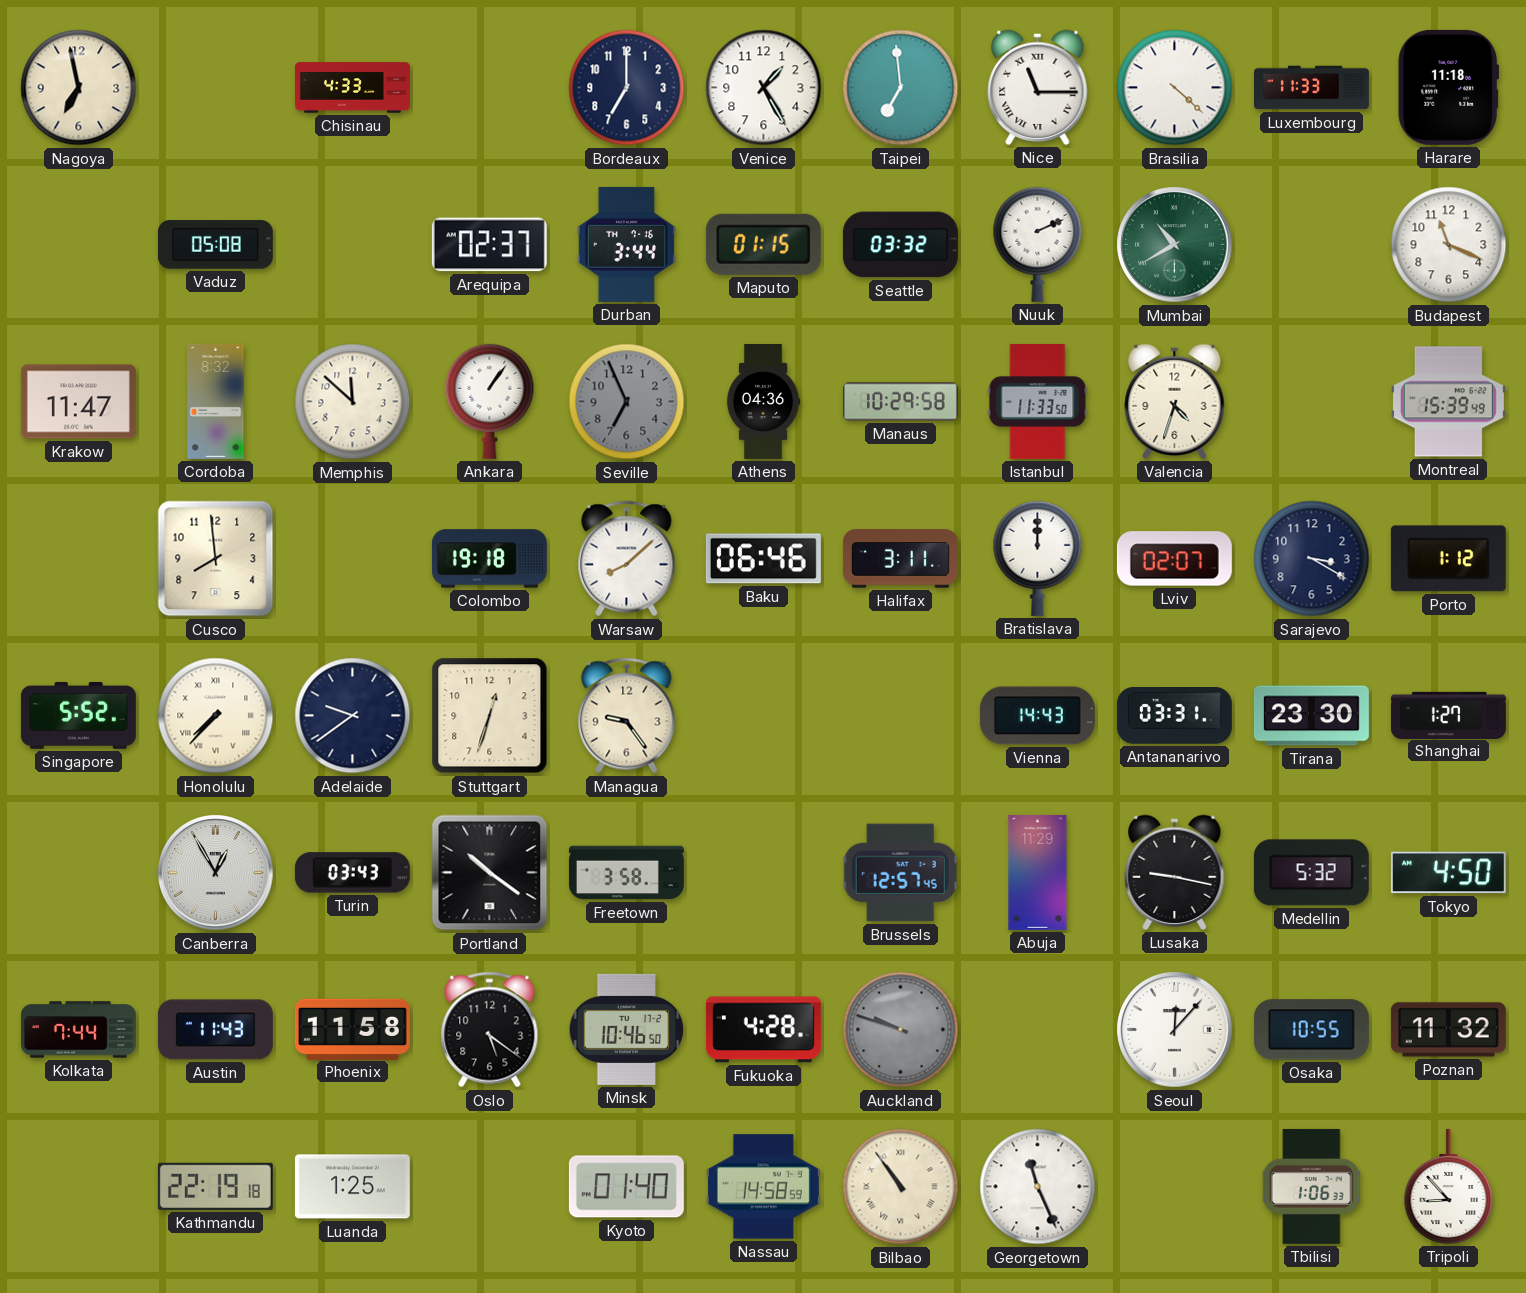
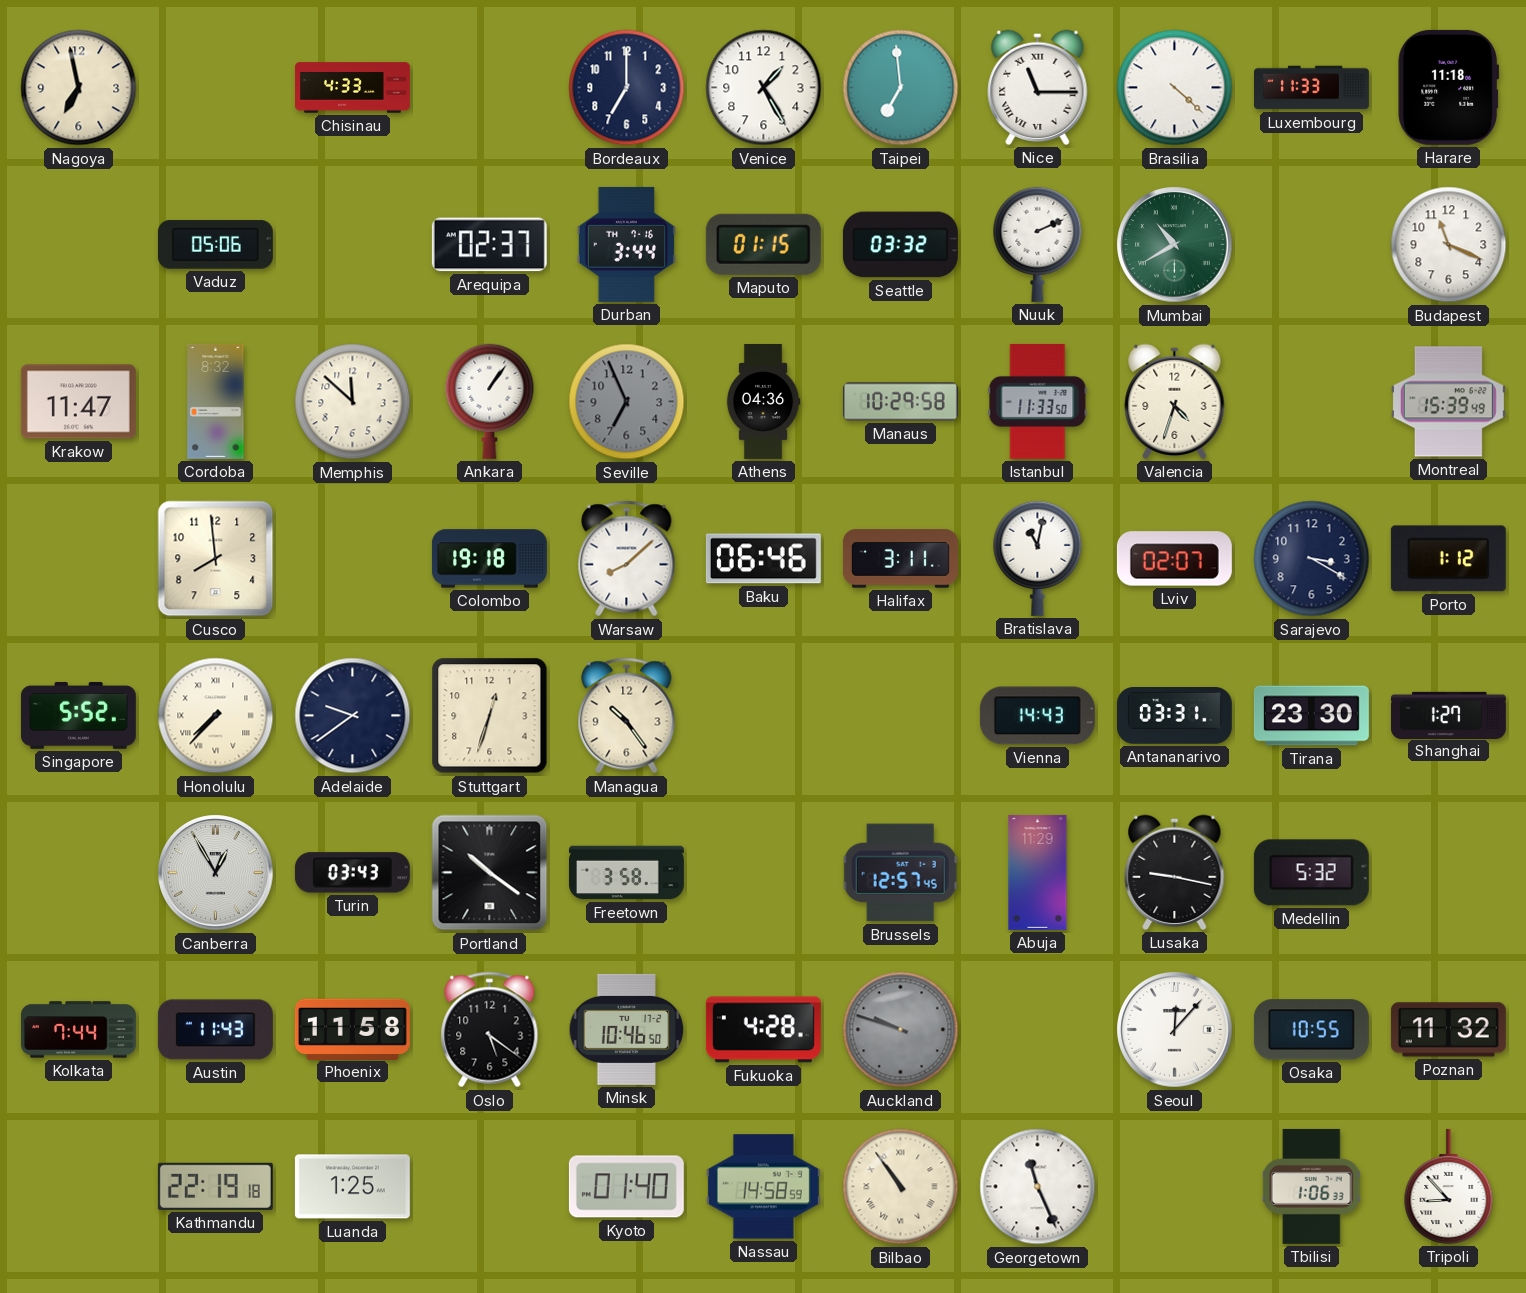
Vaduz: 05:08 -> 05:06
Bratislava: 12:00 -> 11:02
Managua: 9:24 -> 10:24
Tokyo: 4:50 -> none
